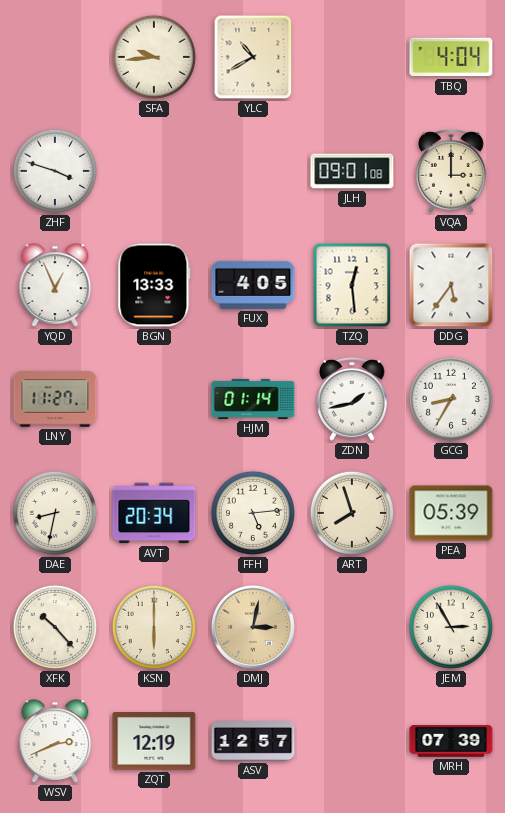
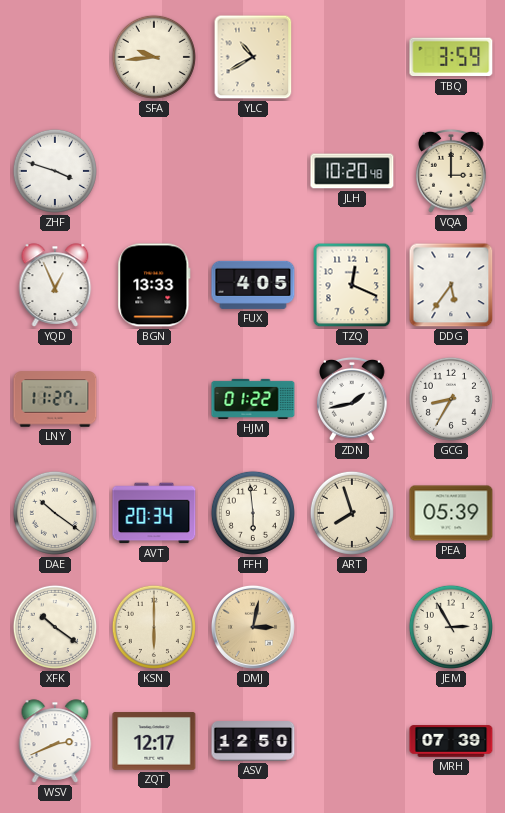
TBQ: 4:04 -> 3:59
JLH: 09:01 -> 10:20
TZQ: 12:29 -> 12:19
HJM: 01:14 -> 01:22
DAE: 8:32 -> 10:21
FFH: 5:14 -> 5:59
XFK: 10:23 -> 10:21
ZQT: 12:19 -> 12:17
ASV: 12:57 -> 12:50
